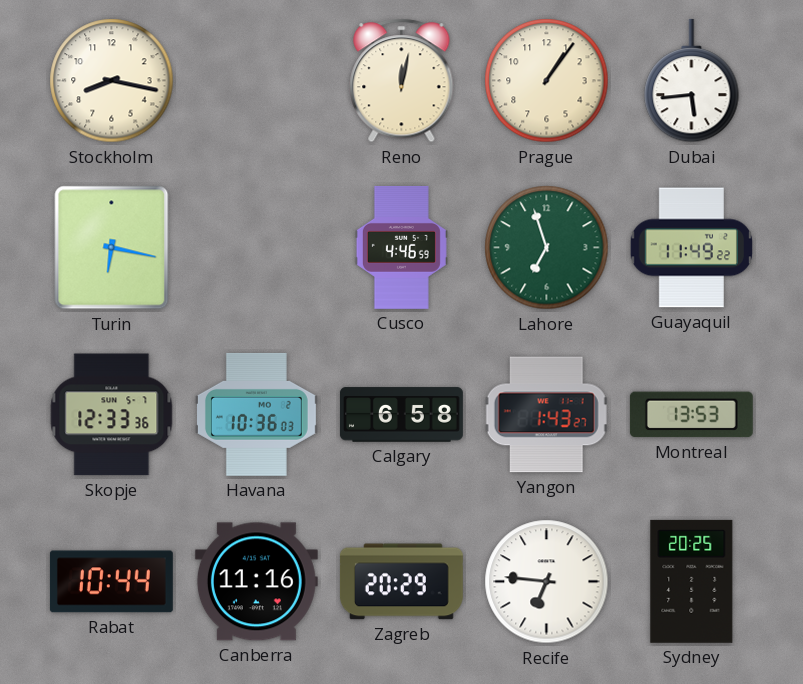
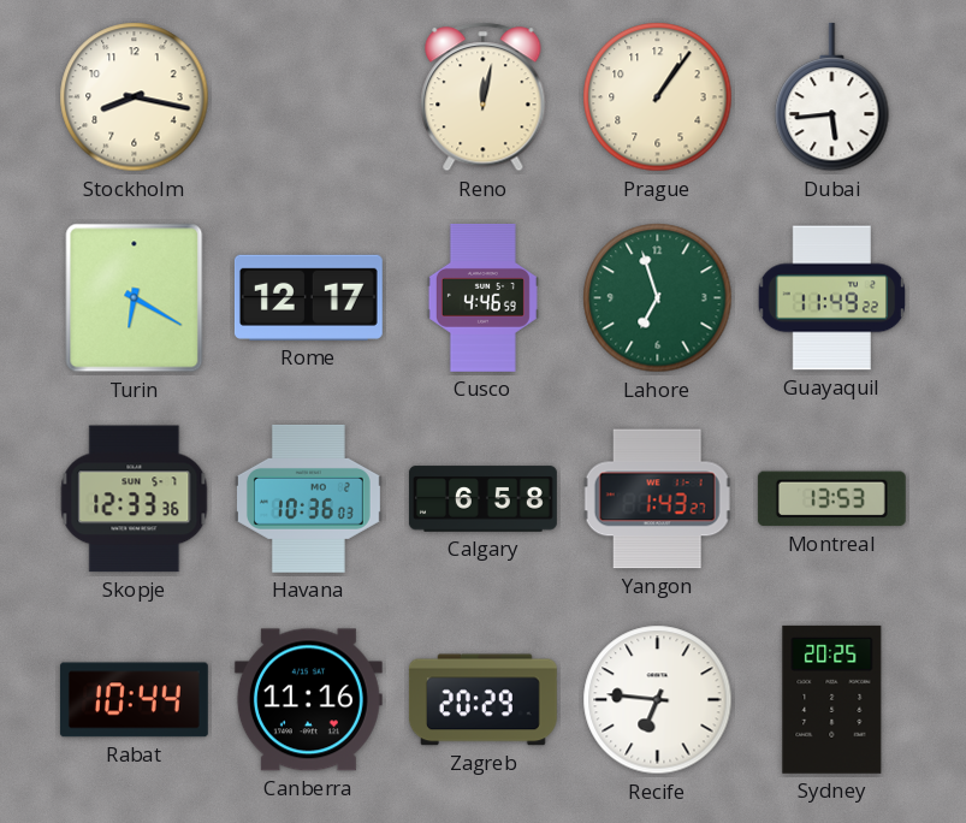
Turin: 6:17 -> 6:20
Rome: none -> 12:17
